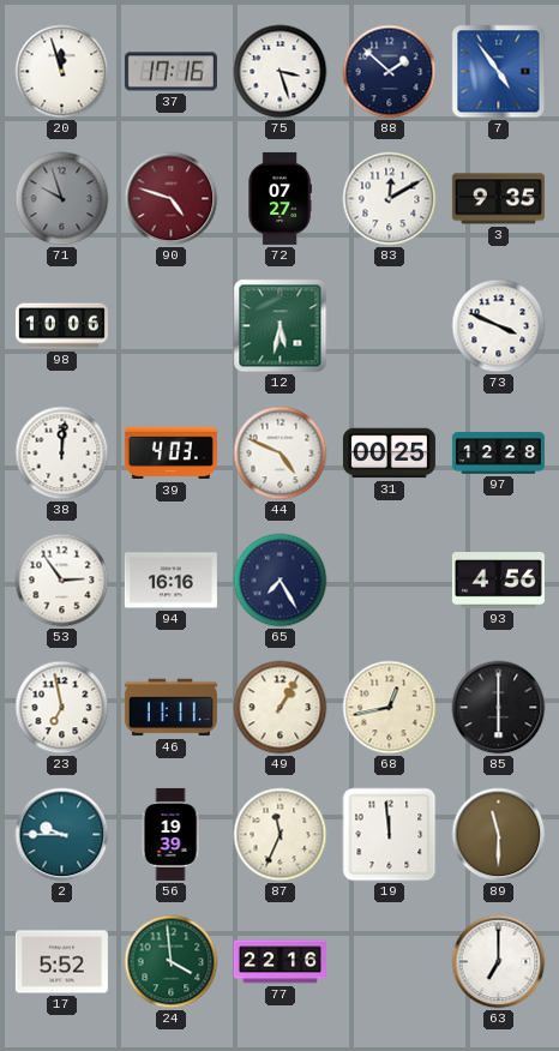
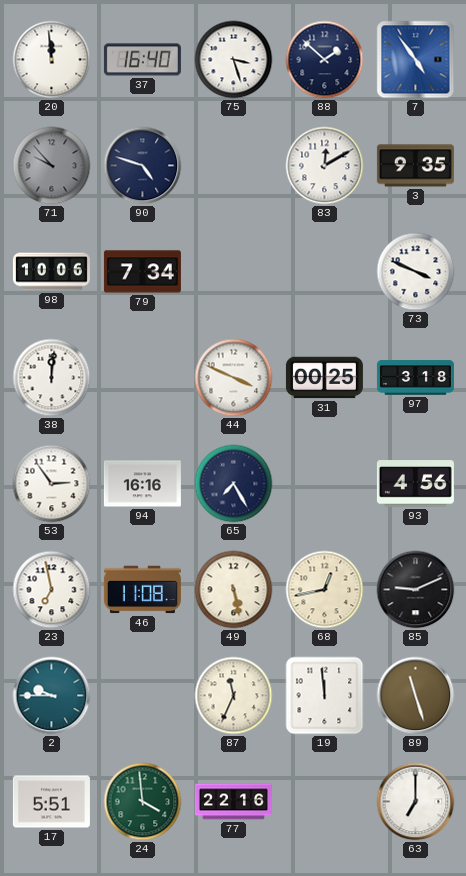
20: 11:57 -> 11:59
37: 17:16 -> 16:40
71: 9:57 -> 9:53
90 dial: burgundy -> navy
72: 07:27 -> none
79: none -> 7:34
12: 5:32 -> none
39: 4:03 -> none
44: 4:49 -> 3:49
97: 12:28 -> 3:18
46: 11:11 -> 11:08
49: 1:05 -> 5:28
85: 6:00 -> 9:11
56: 19:39 -> none
89: 11:30 -> 11:27
17: 5:52 -> 5:51
